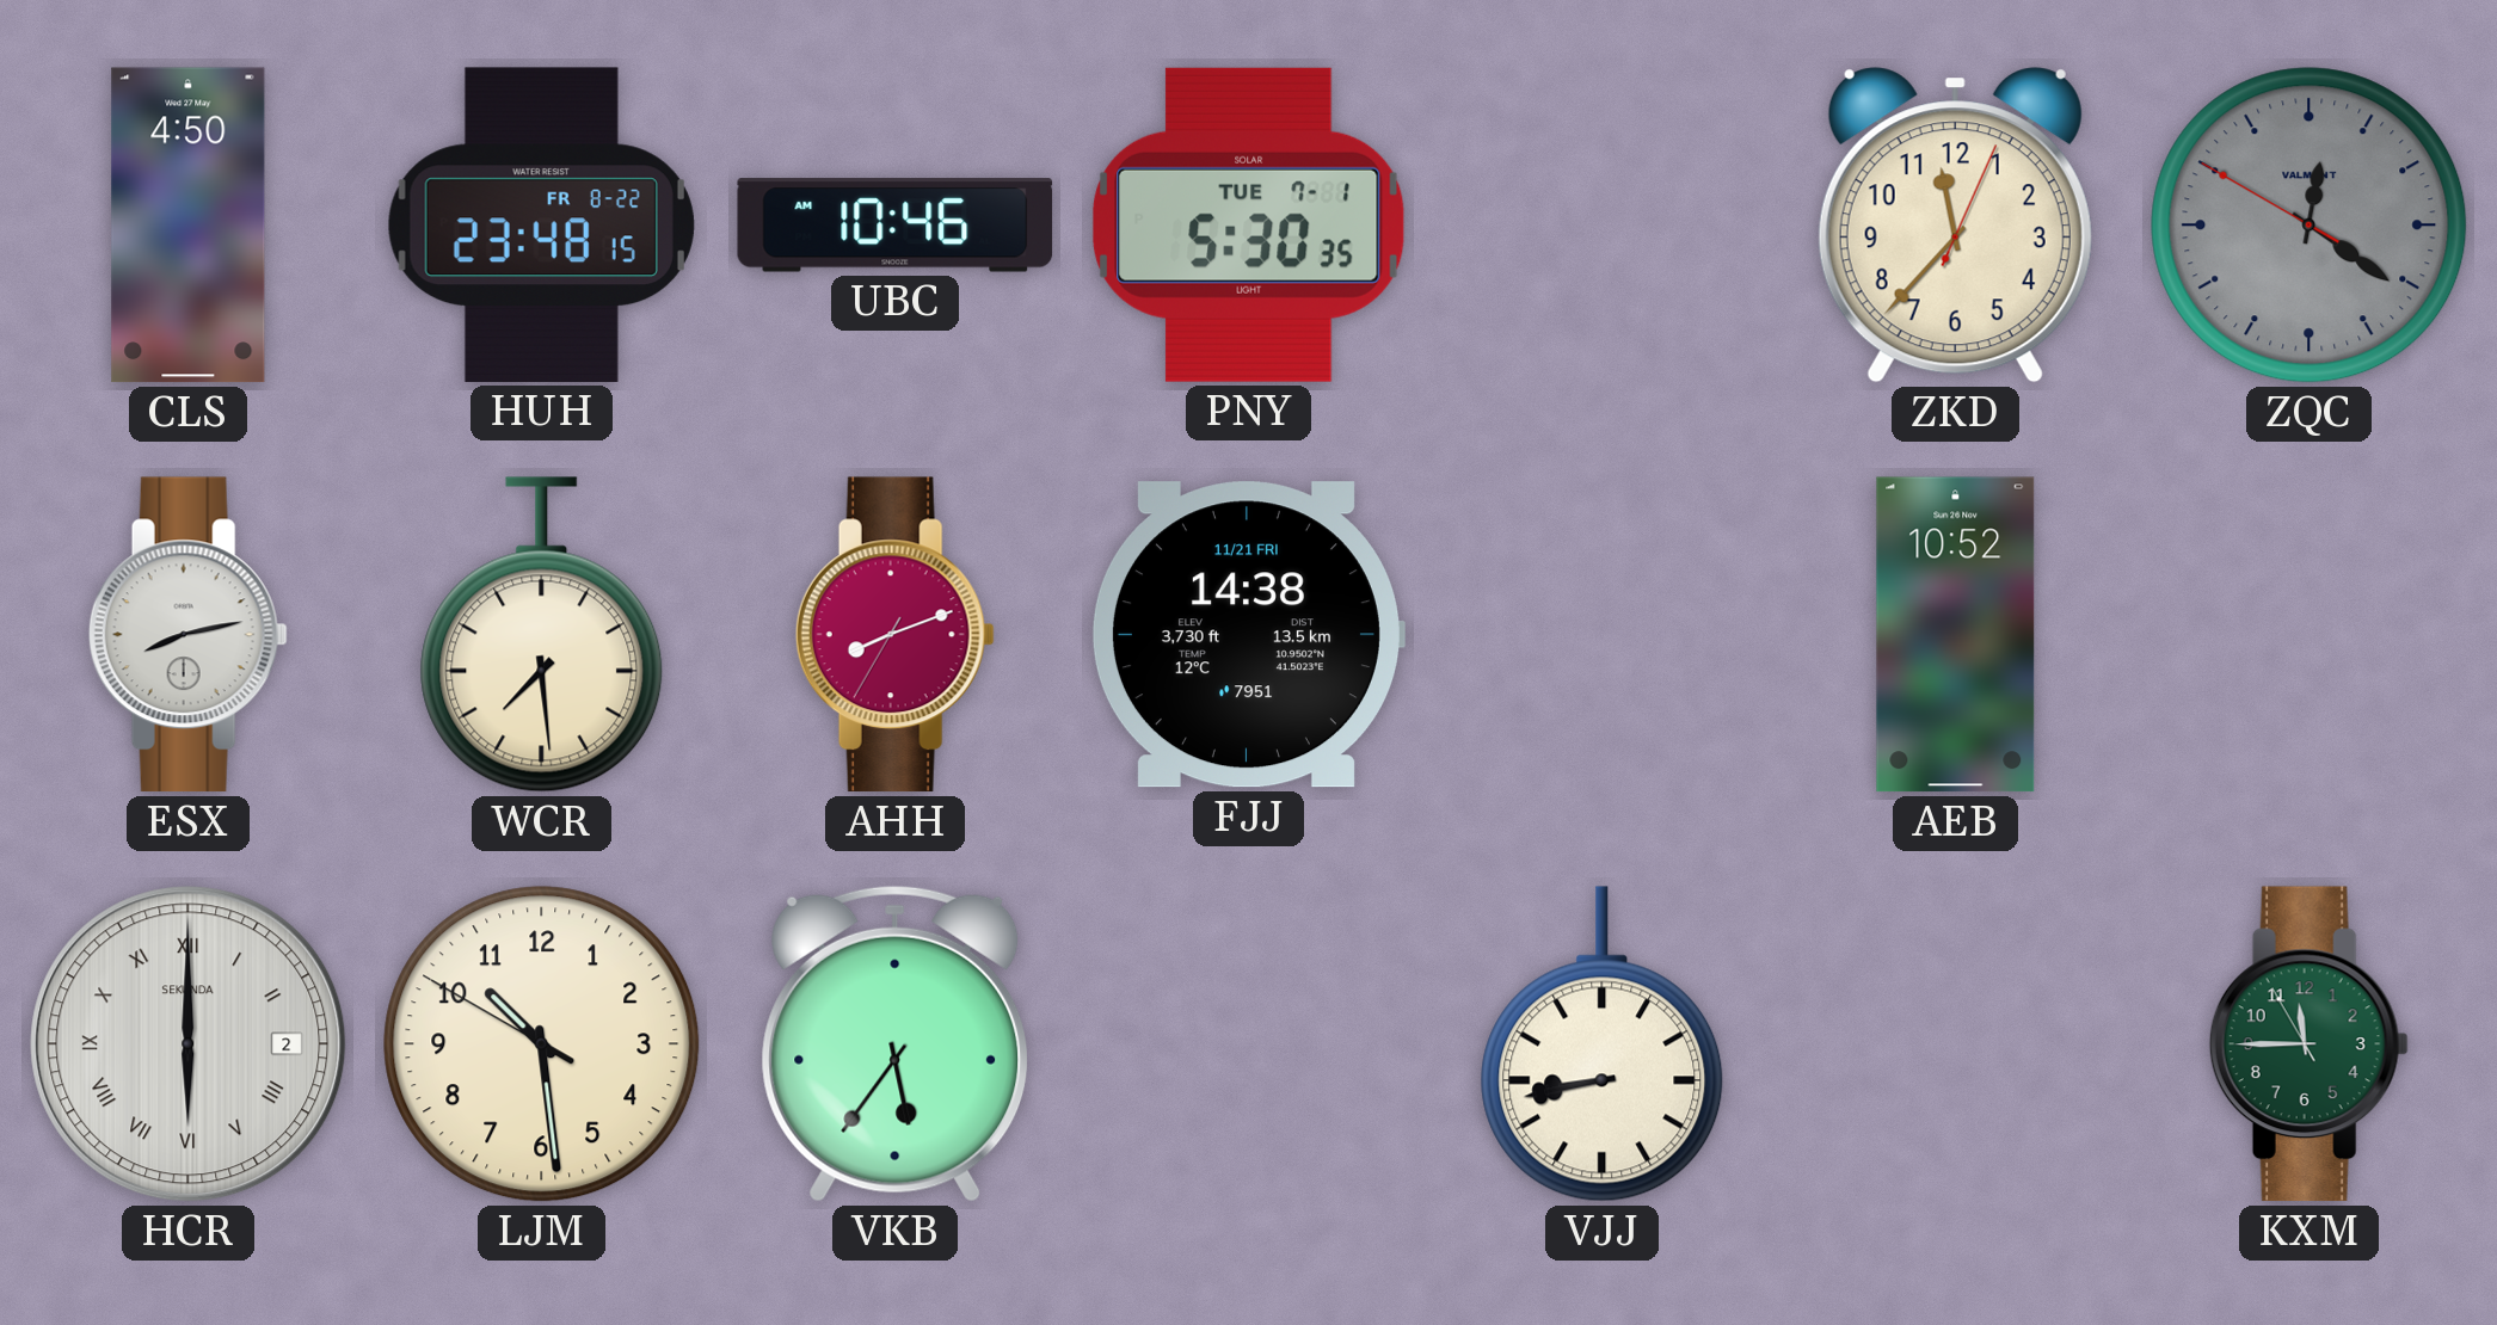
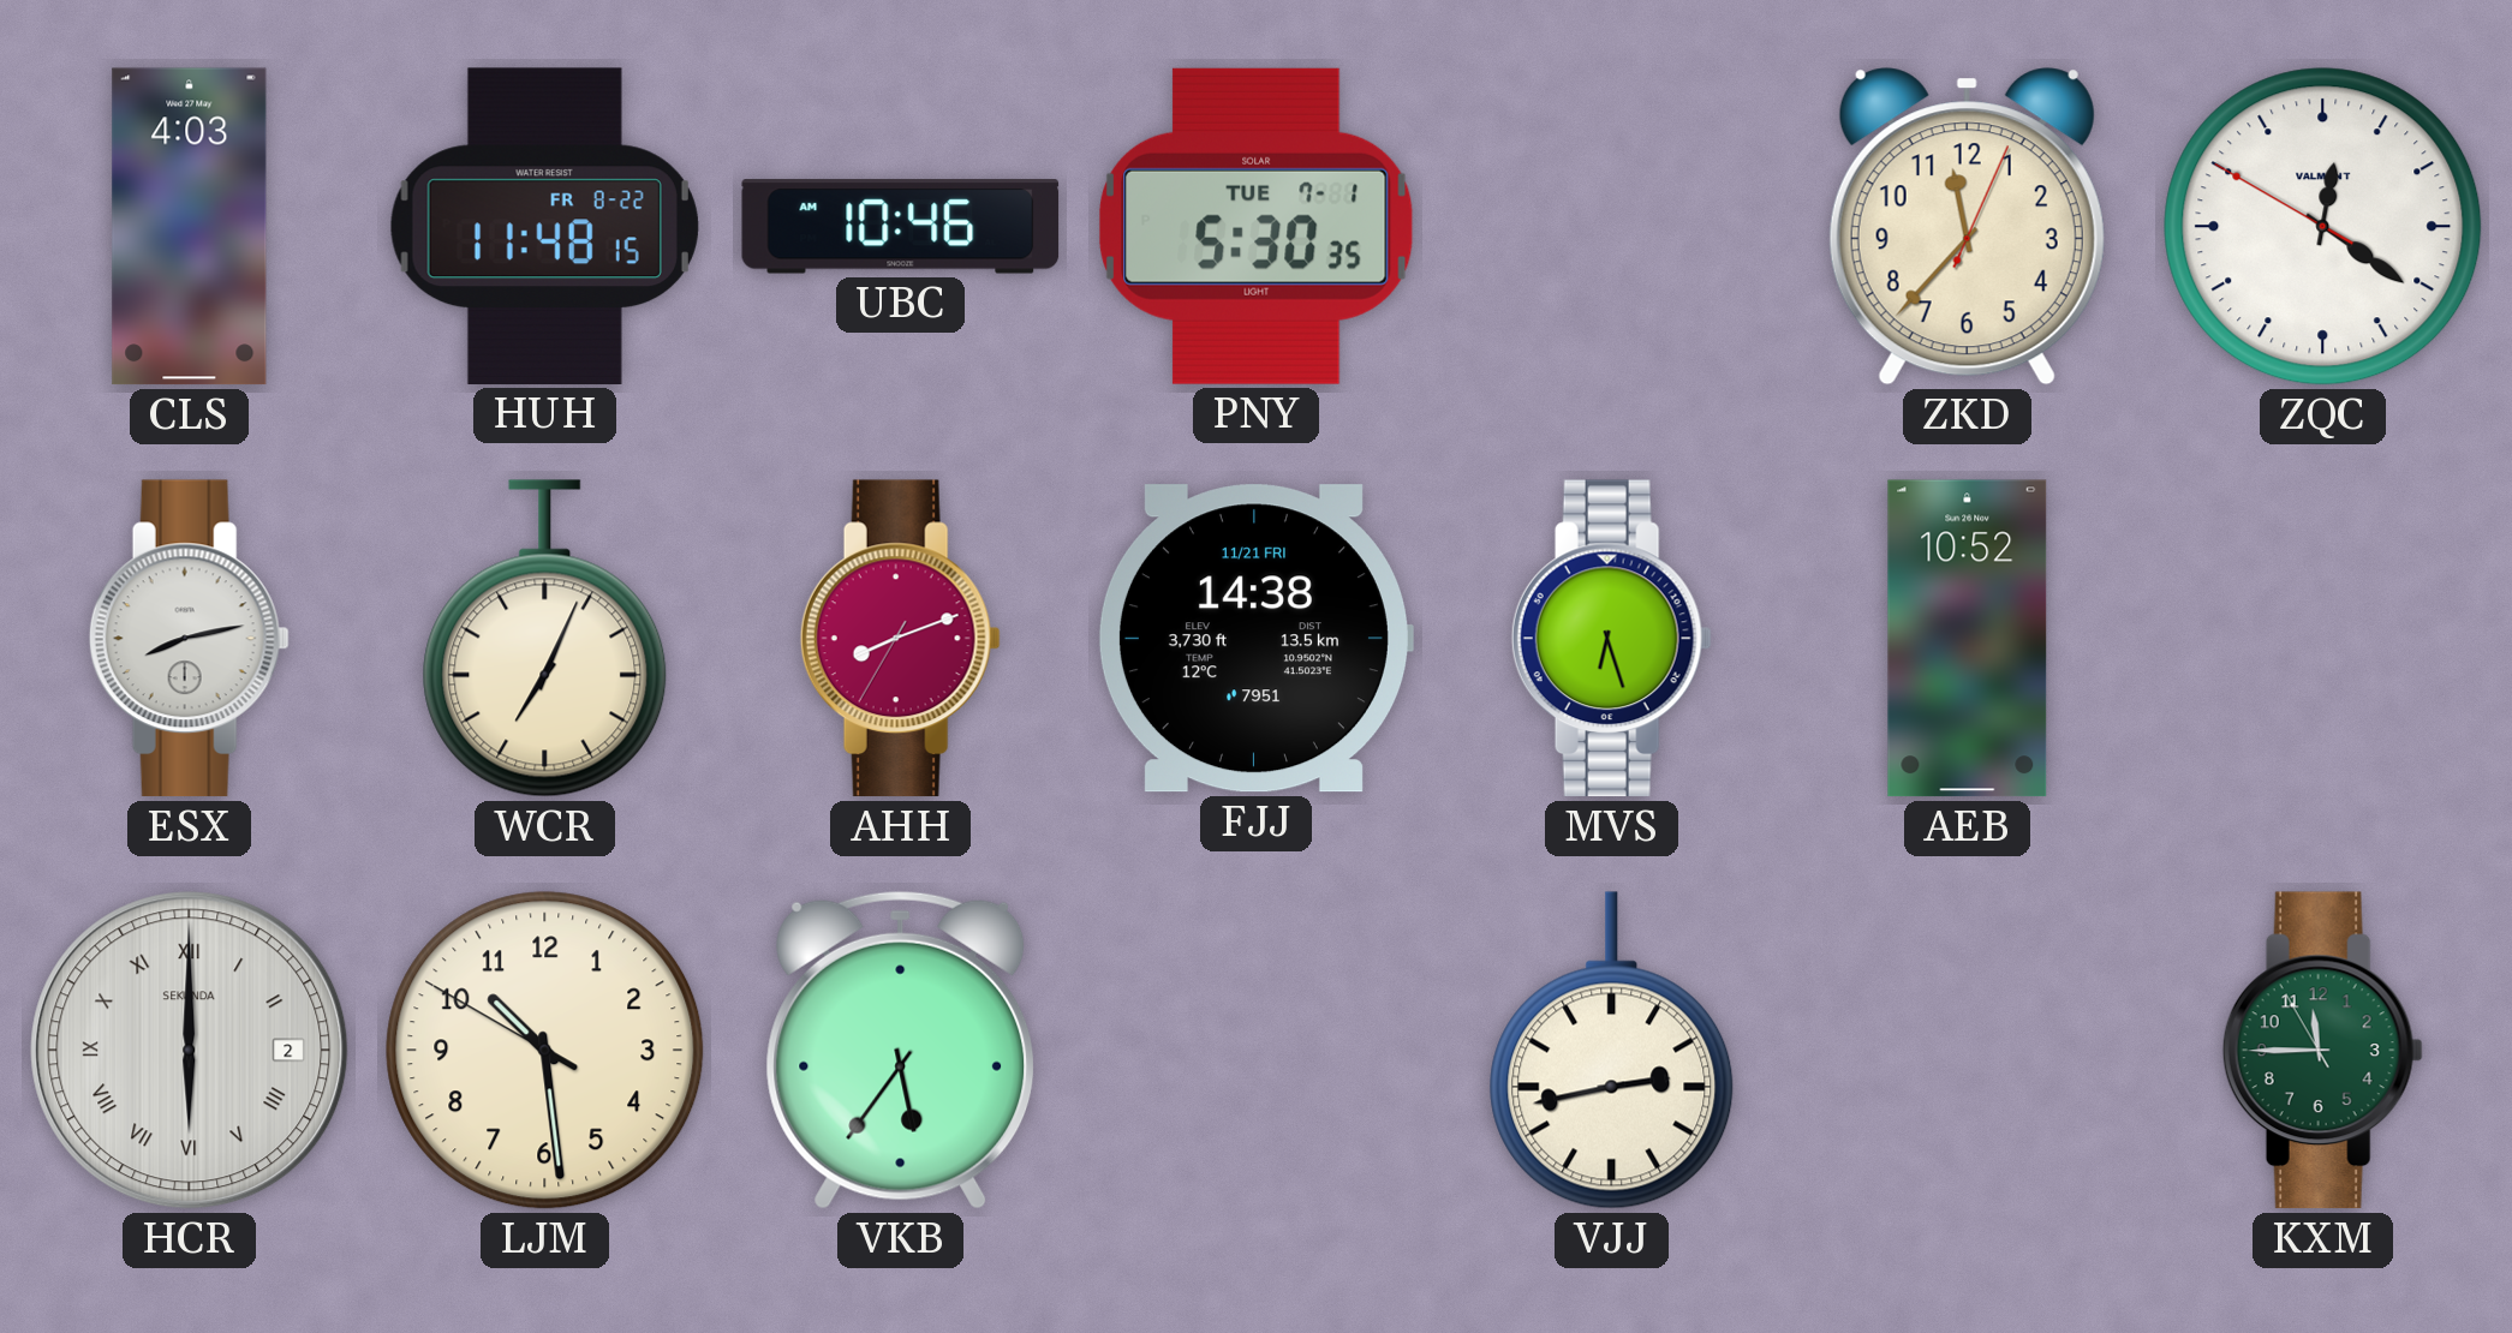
CLS: 4:50 -> 4:03
HUH: 23:48 -> 11:48
ZQC dial: grey -> white
WCR: 7:29 -> 7:04
MVS: none -> 6:27
VJJ: 8:43 -> 2:43
